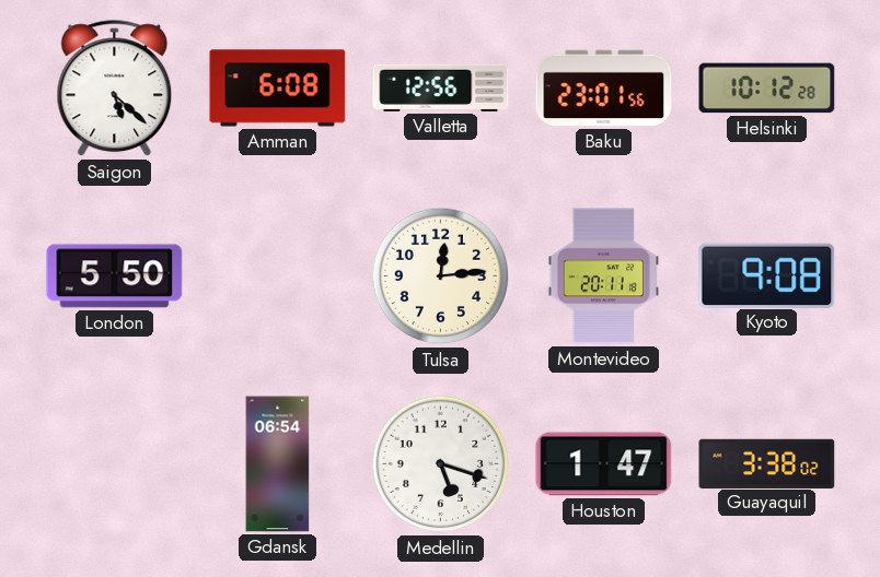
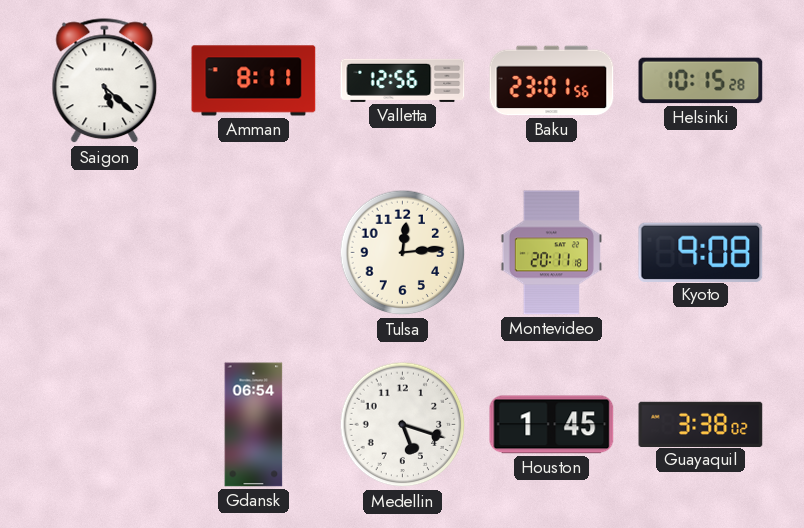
Amman: 6:08 -> 8:11
Helsinki: 10:12 -> 10:15
London: 5:50 -> none
Houston: 1:47 -> 1:45
